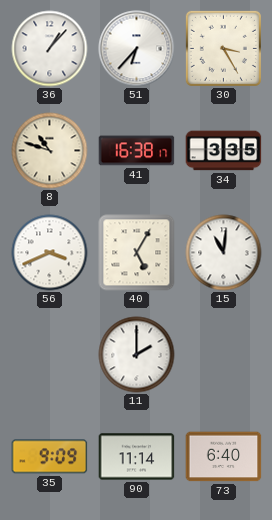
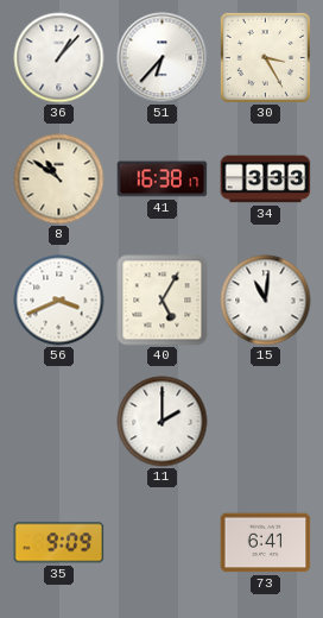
8: 10:48 -> 10:51
34: 3:35 -> 3:33
90: 11:14 -> none
73: 6:40 -> 6:41
